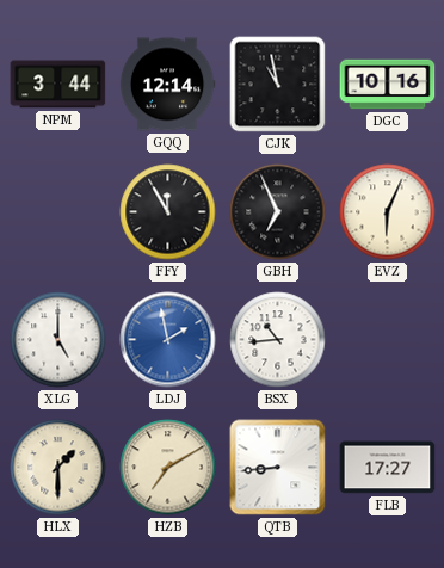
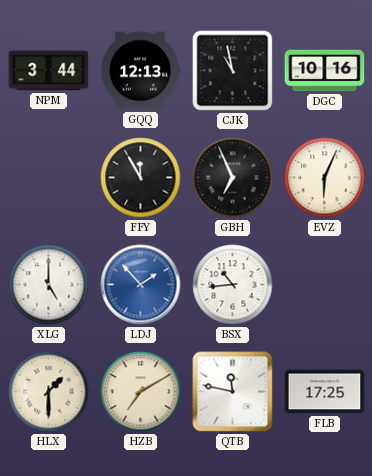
GQQ: 12:14 -> 12:13
LDJ: 1:58 -> 1:53
QTB: 8:44 -> 11:47
FLB: 17:27 -> 17:25
